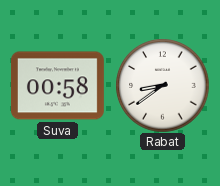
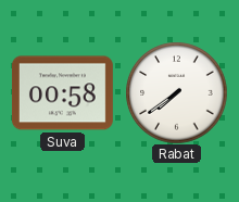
Rabat: 8:39 -> 7:39
